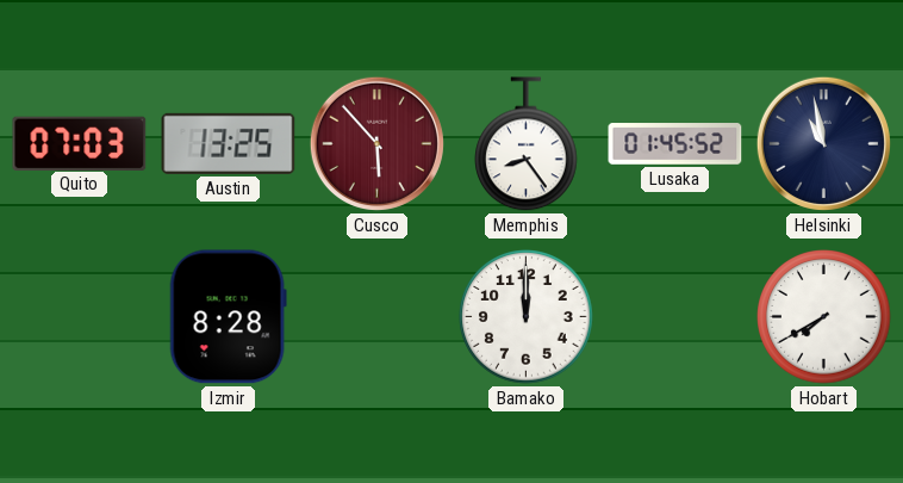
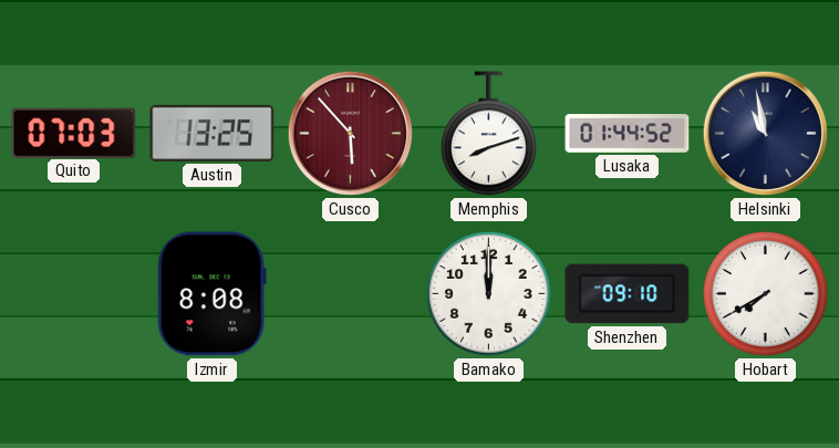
Memphis: 8:24 -> 8:12
Lusaka: 01:45 -> 01:44
Izmir: 8:28 -> 8:08
Shenzhen: none -> 09:10
